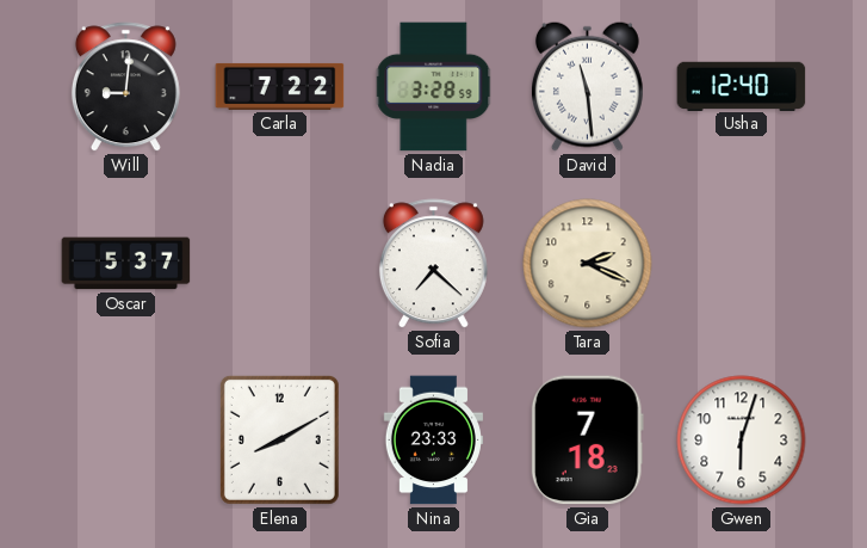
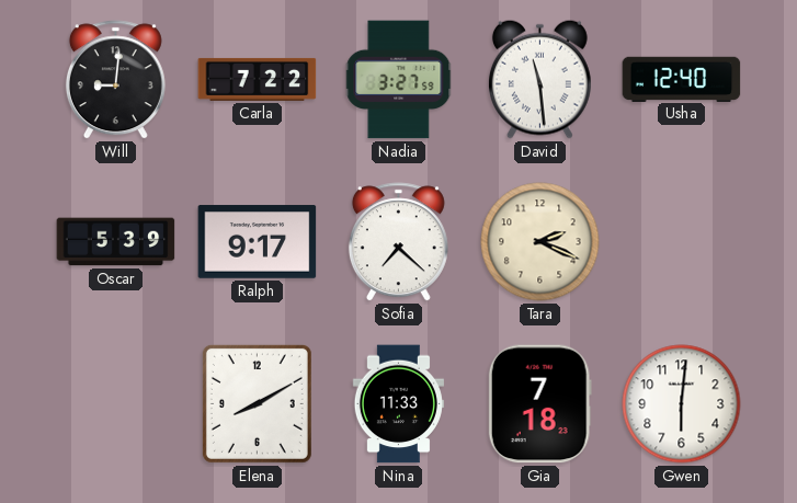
Nadia: 3:28 -> 3:27
Oscar: 5:37 -> 5:39
Ralph: none -> 9:17
Nina: 23:33 -> 11:33
Gwen: 6:03 -> 6:01
